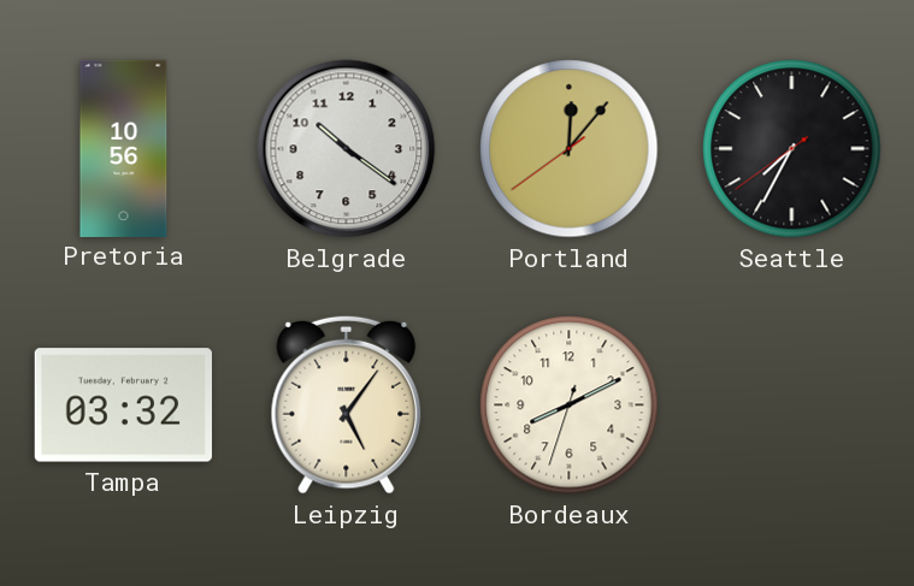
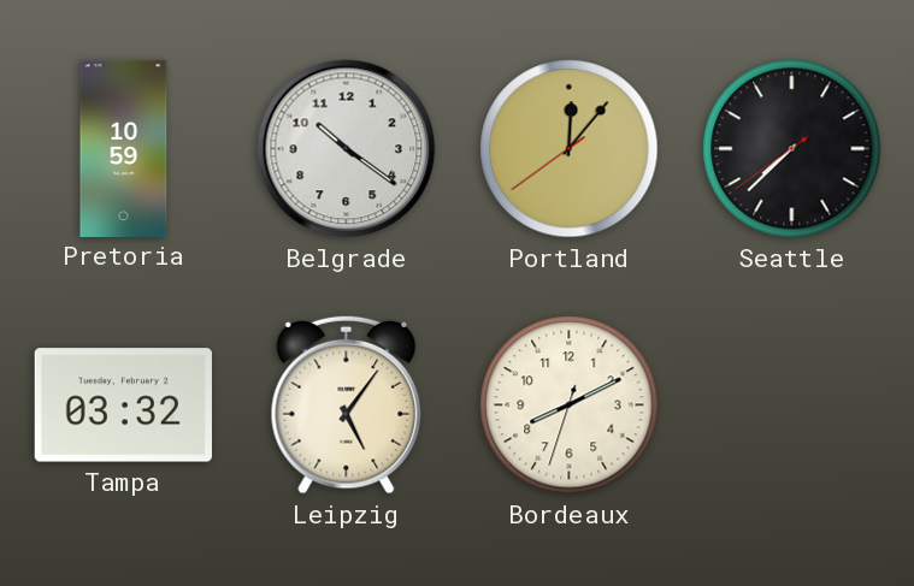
Pretoria: 10:56 -> 10:59
Seattle: 7:34 -> 7:37
